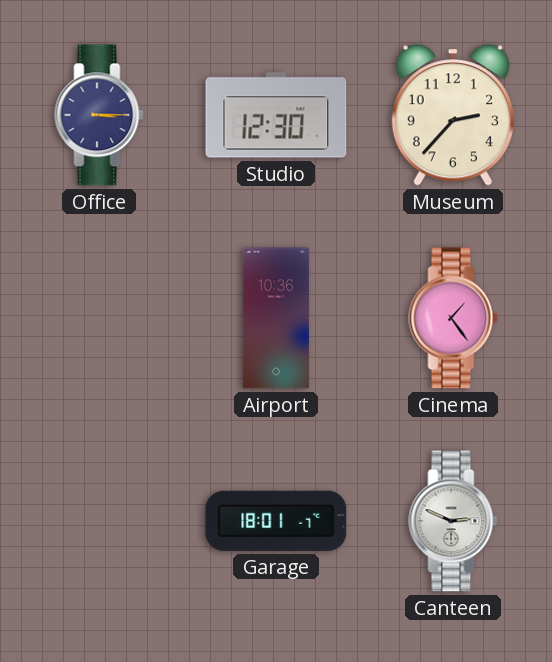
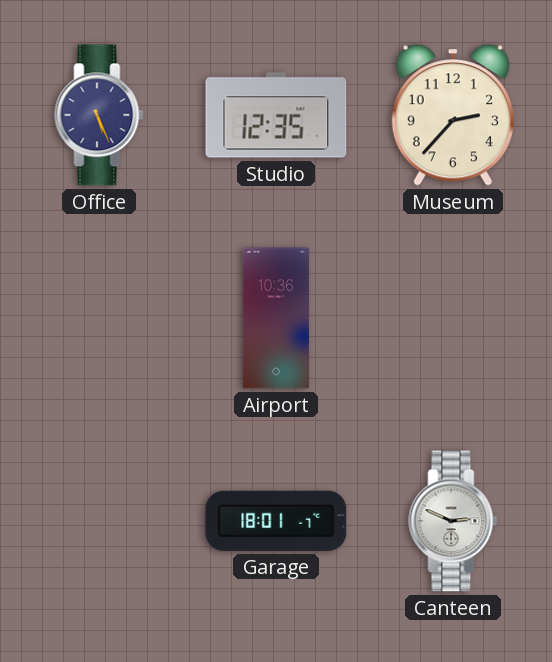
Office: 3:15 -> 5:26
Studio: 12:30 -> 12:35
Cinema: 1:24 -> none
